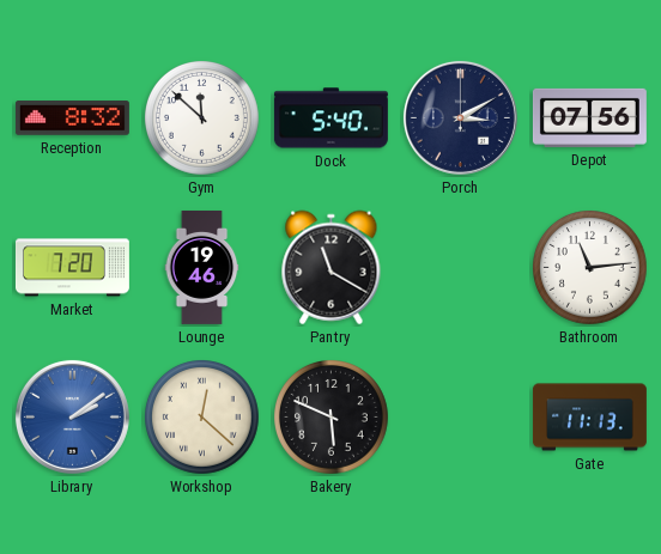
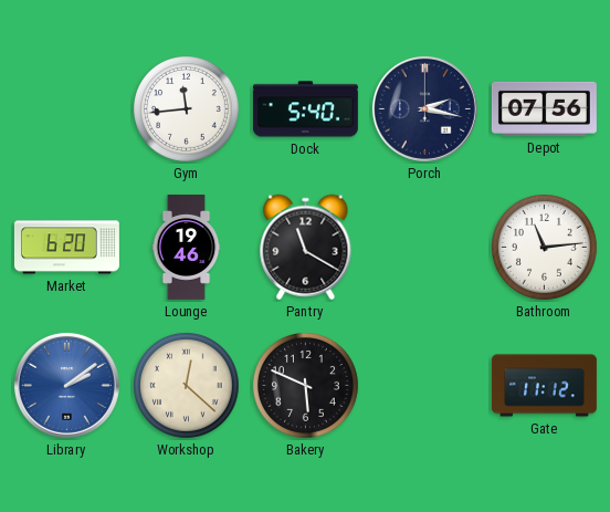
Reception: 8:32 -> none
Gym: 11:52 -> 11:44
Porch: 3:10 -> 2:17
Market: 7:20 -> 6:20
Gate: 11:13 -> 11:12
